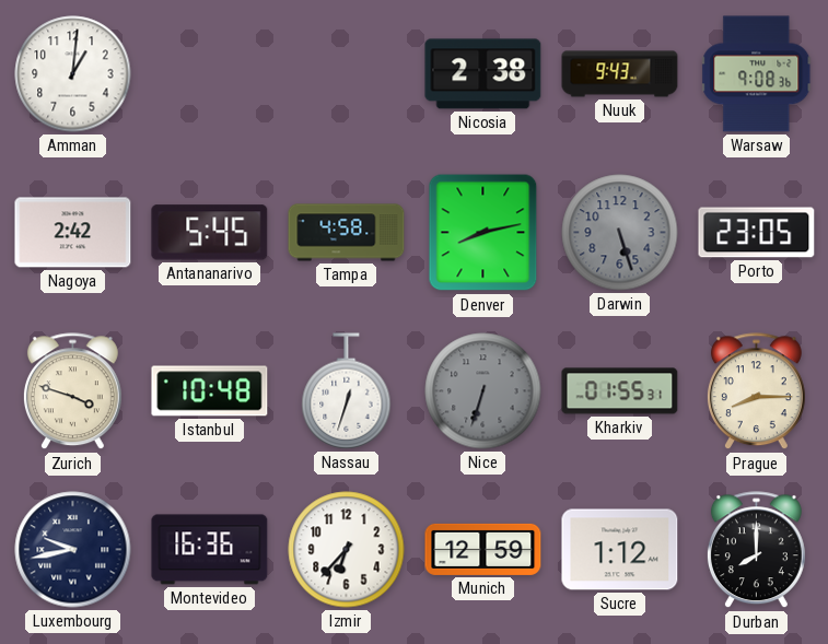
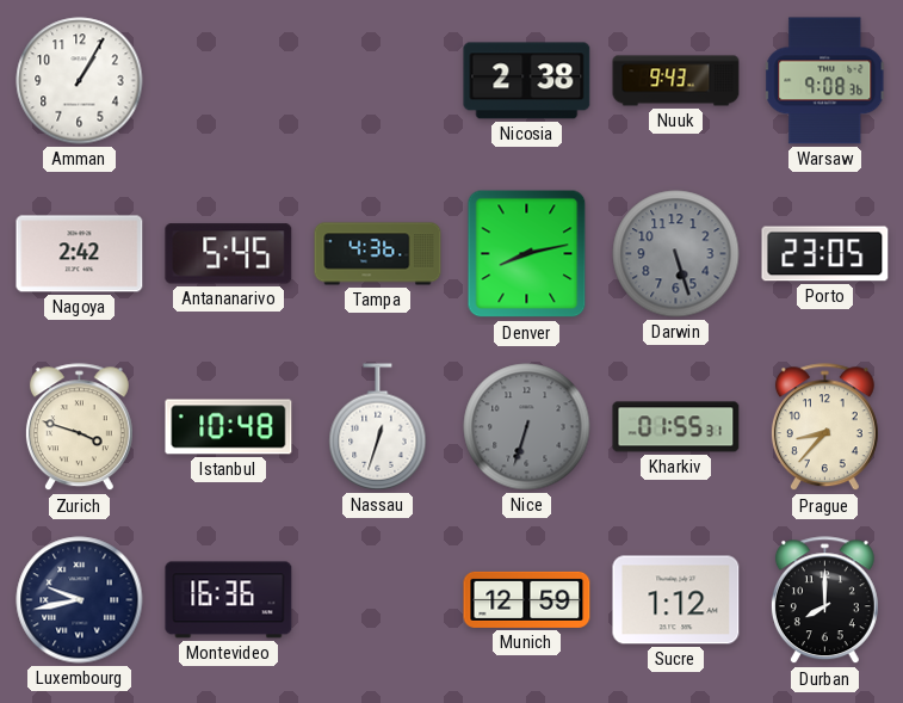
Amman: 1:01 -> 1:05
Tampa: 4:58 -> 4:36
Prague: 8:15 -> 8:37
Izmir: 6:37 -> none
